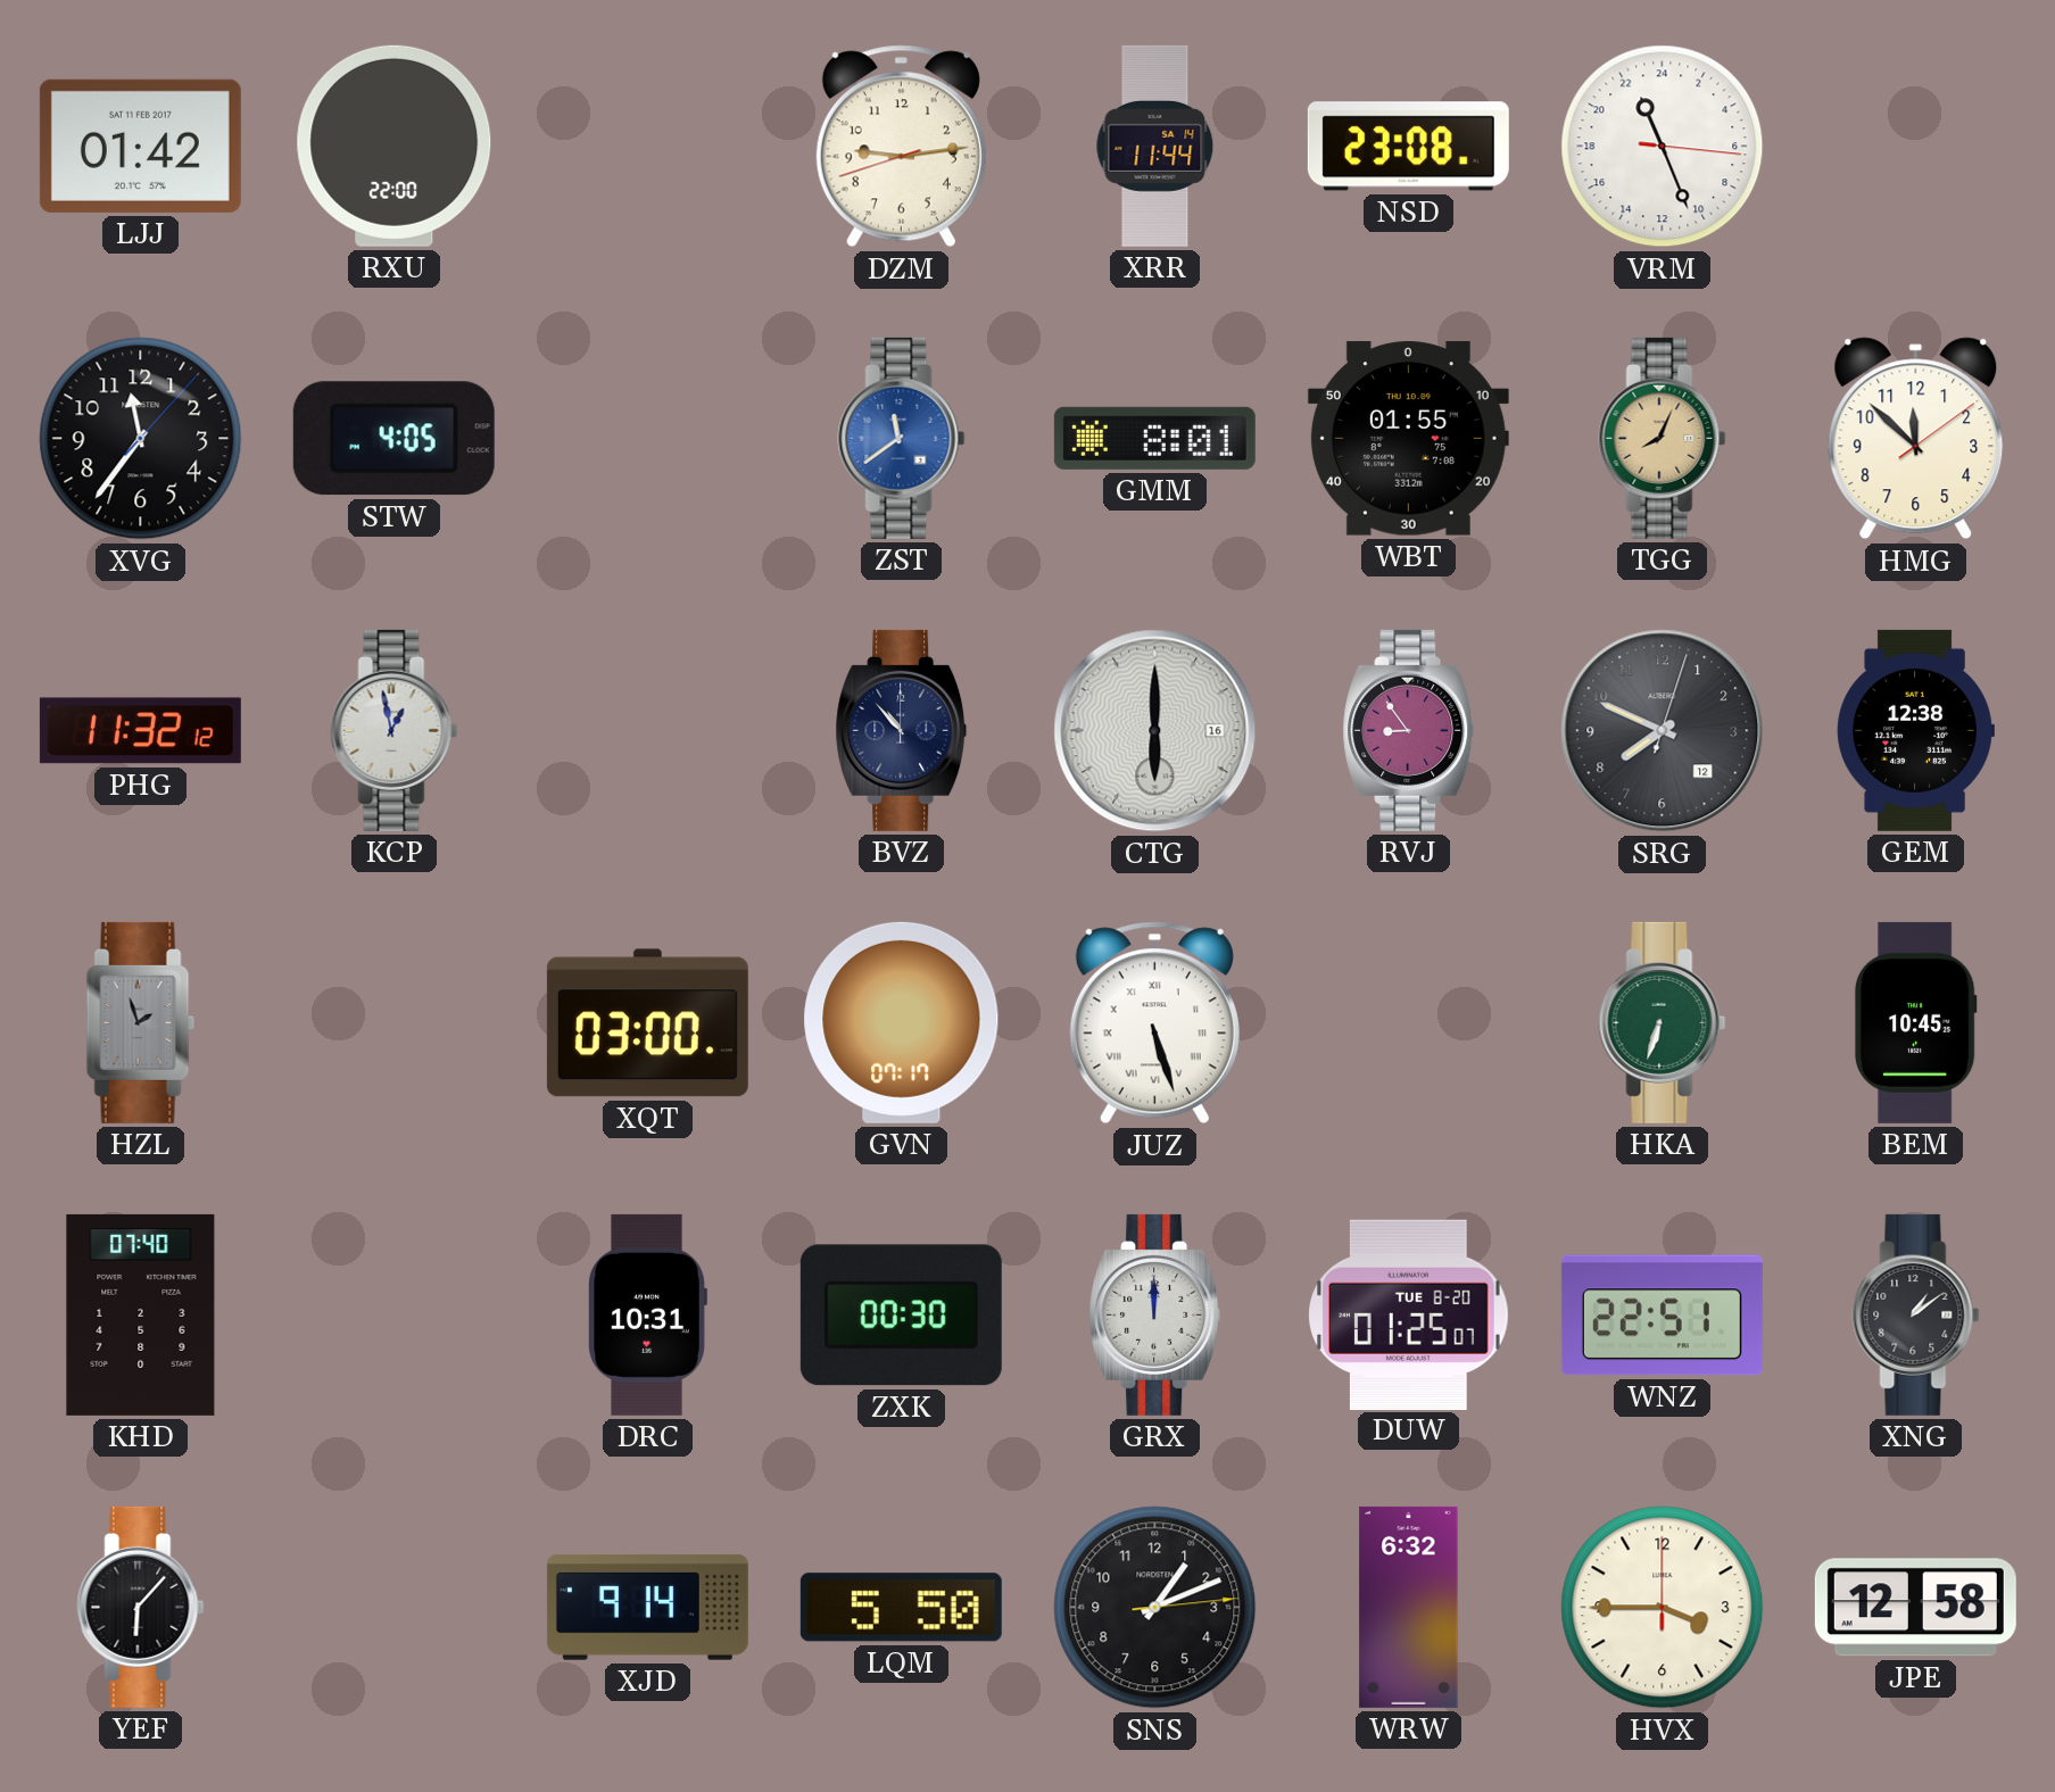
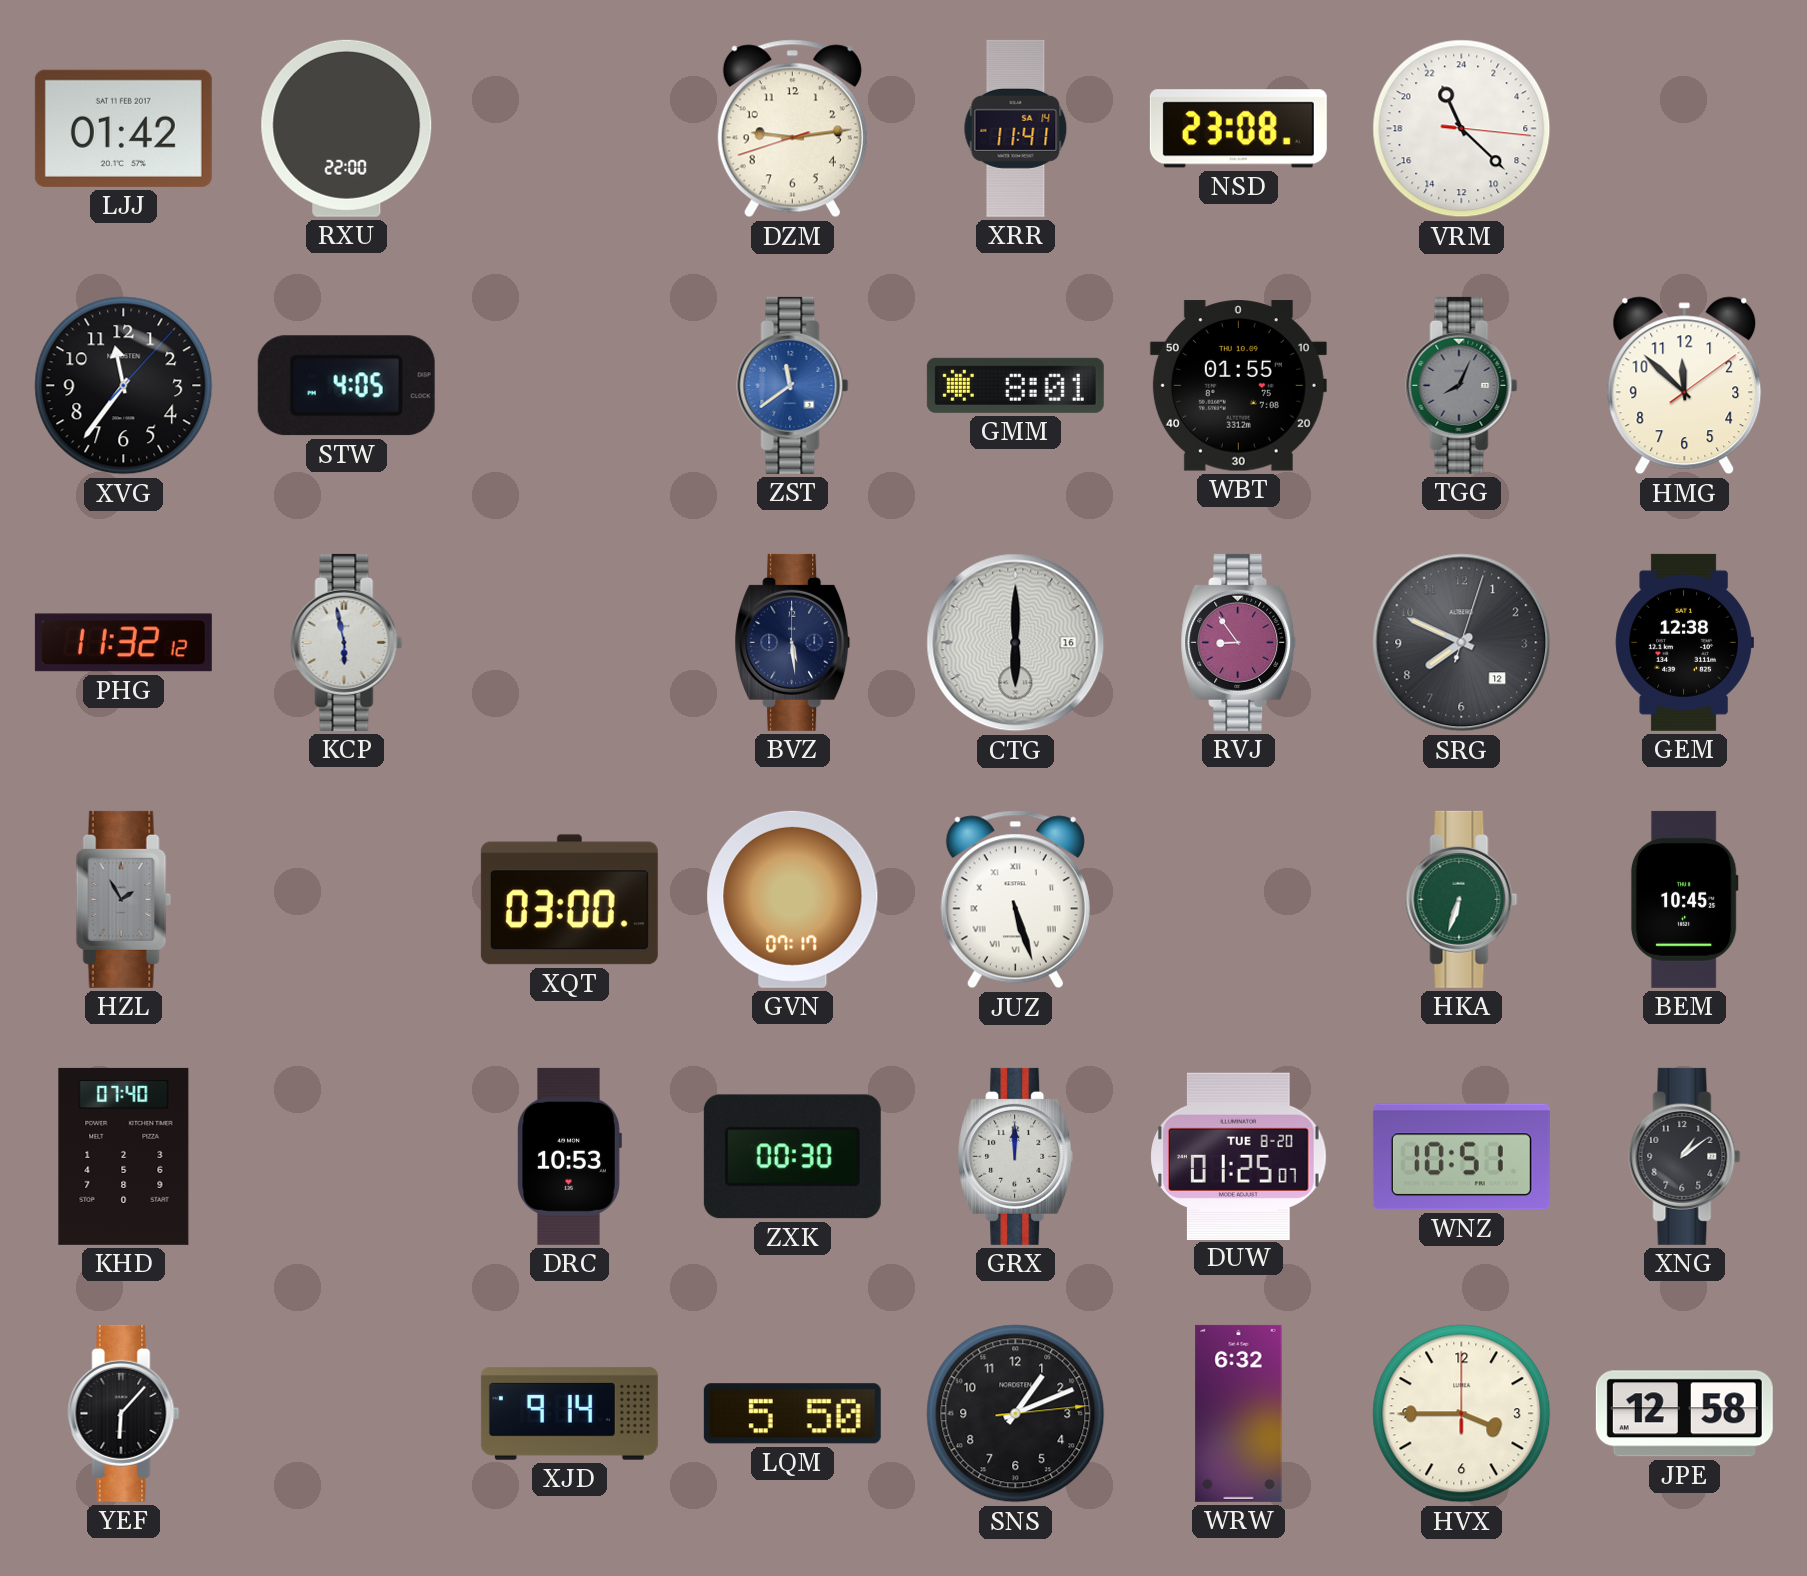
XRR: 11:44 -> 11:41
VRM: 22:26 -> 22:22
TGG dial: champagne -> grey
KCP: 12:58 -> 5:58
BVZ: 10:53 -> 5:29
HZL: 1:57 -> 1:55
DRC: 10:31 -> 10:53
WNZ: 22:51 -> 10:51
